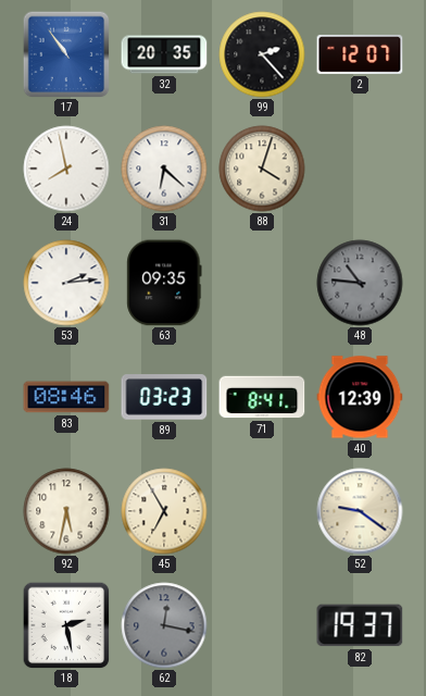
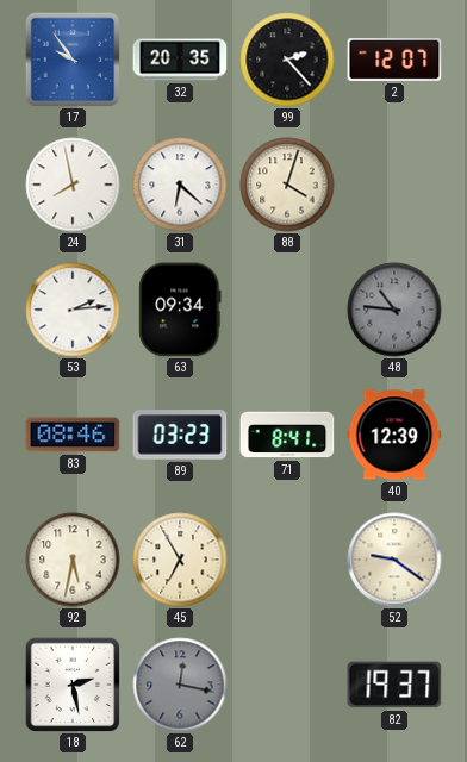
17: 10:54 -> 9:54
63: 09:35 -> 09:34
